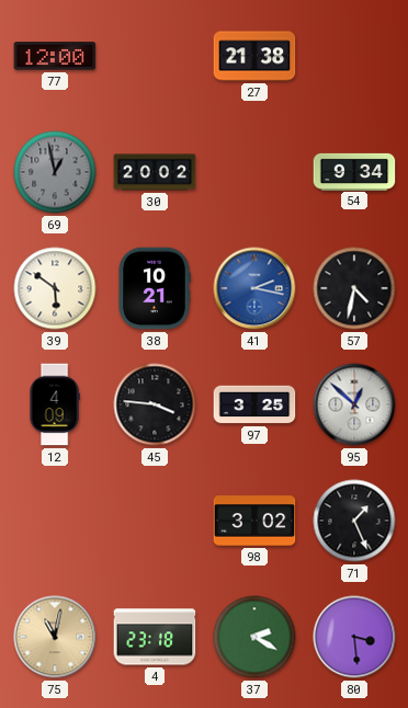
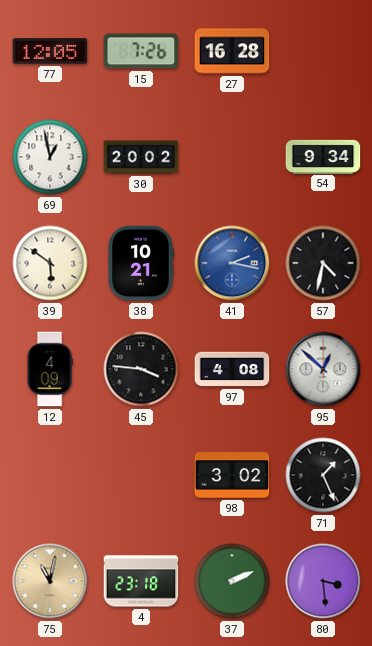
77: 12:00 -> 12:05
15: none -> 7:26
27: 21:38 -> 16:28
69 dial: grey -> white
97: 3:25 -> 4:08
37: 2:20 -> 2:11
